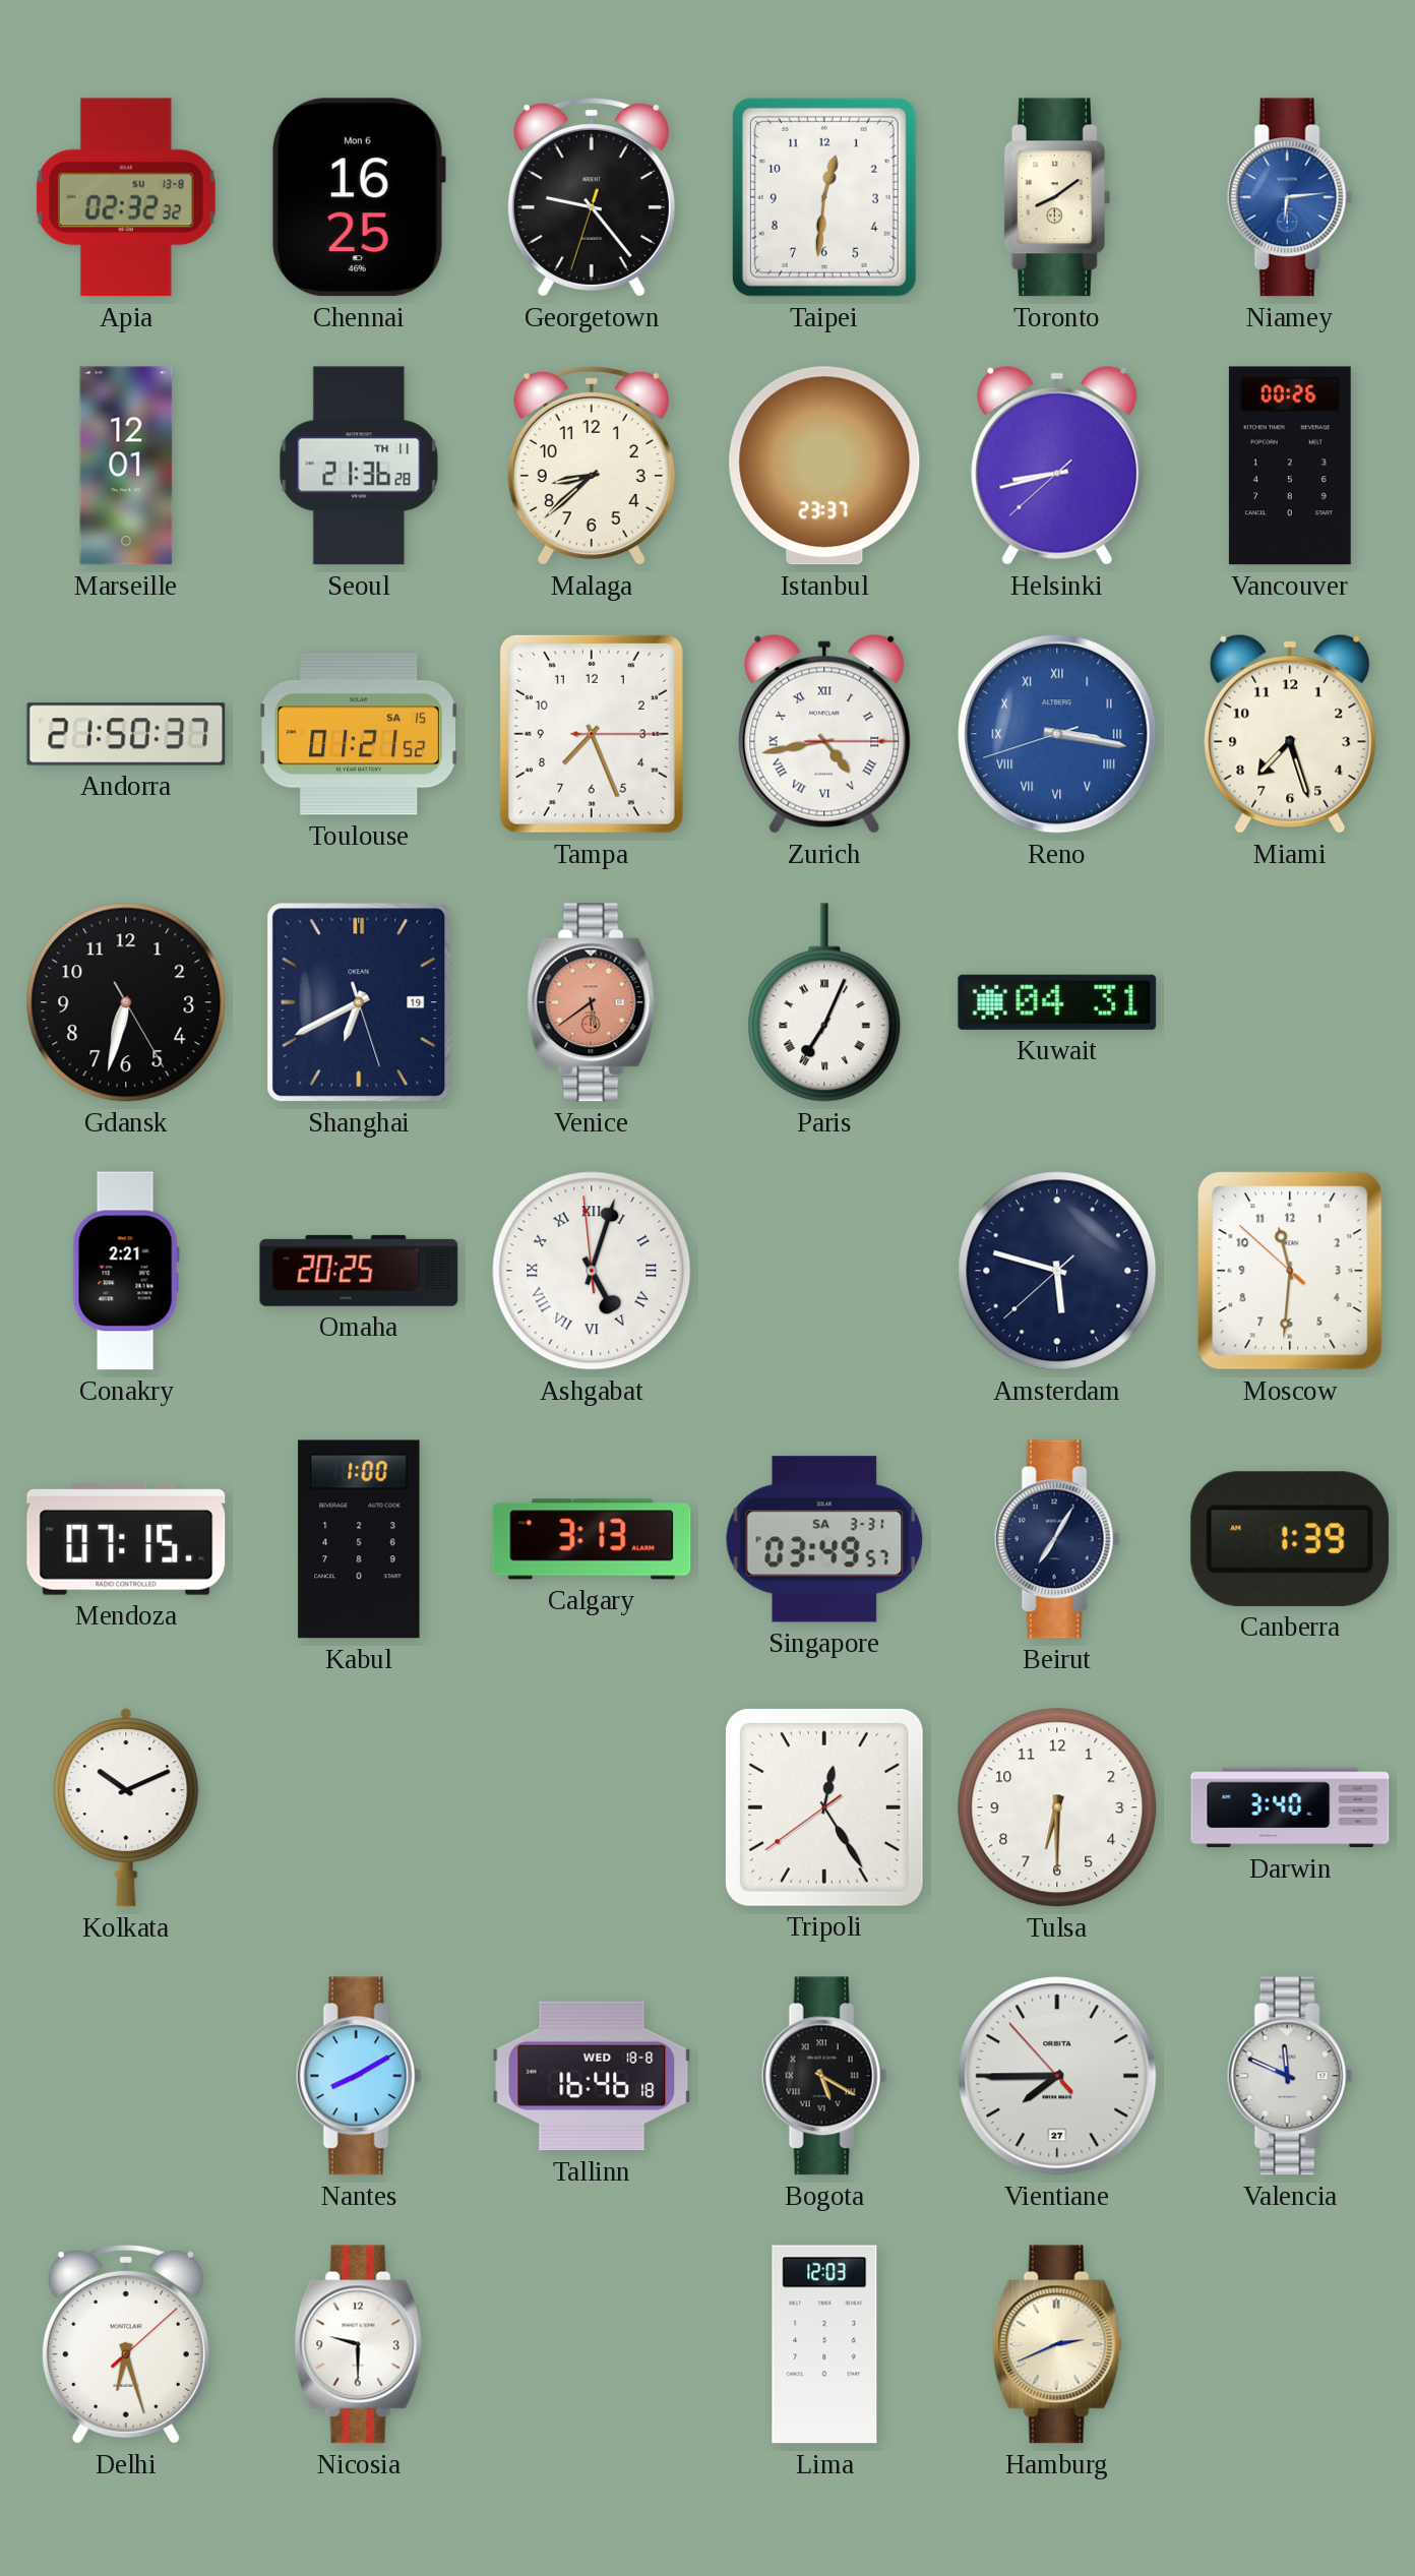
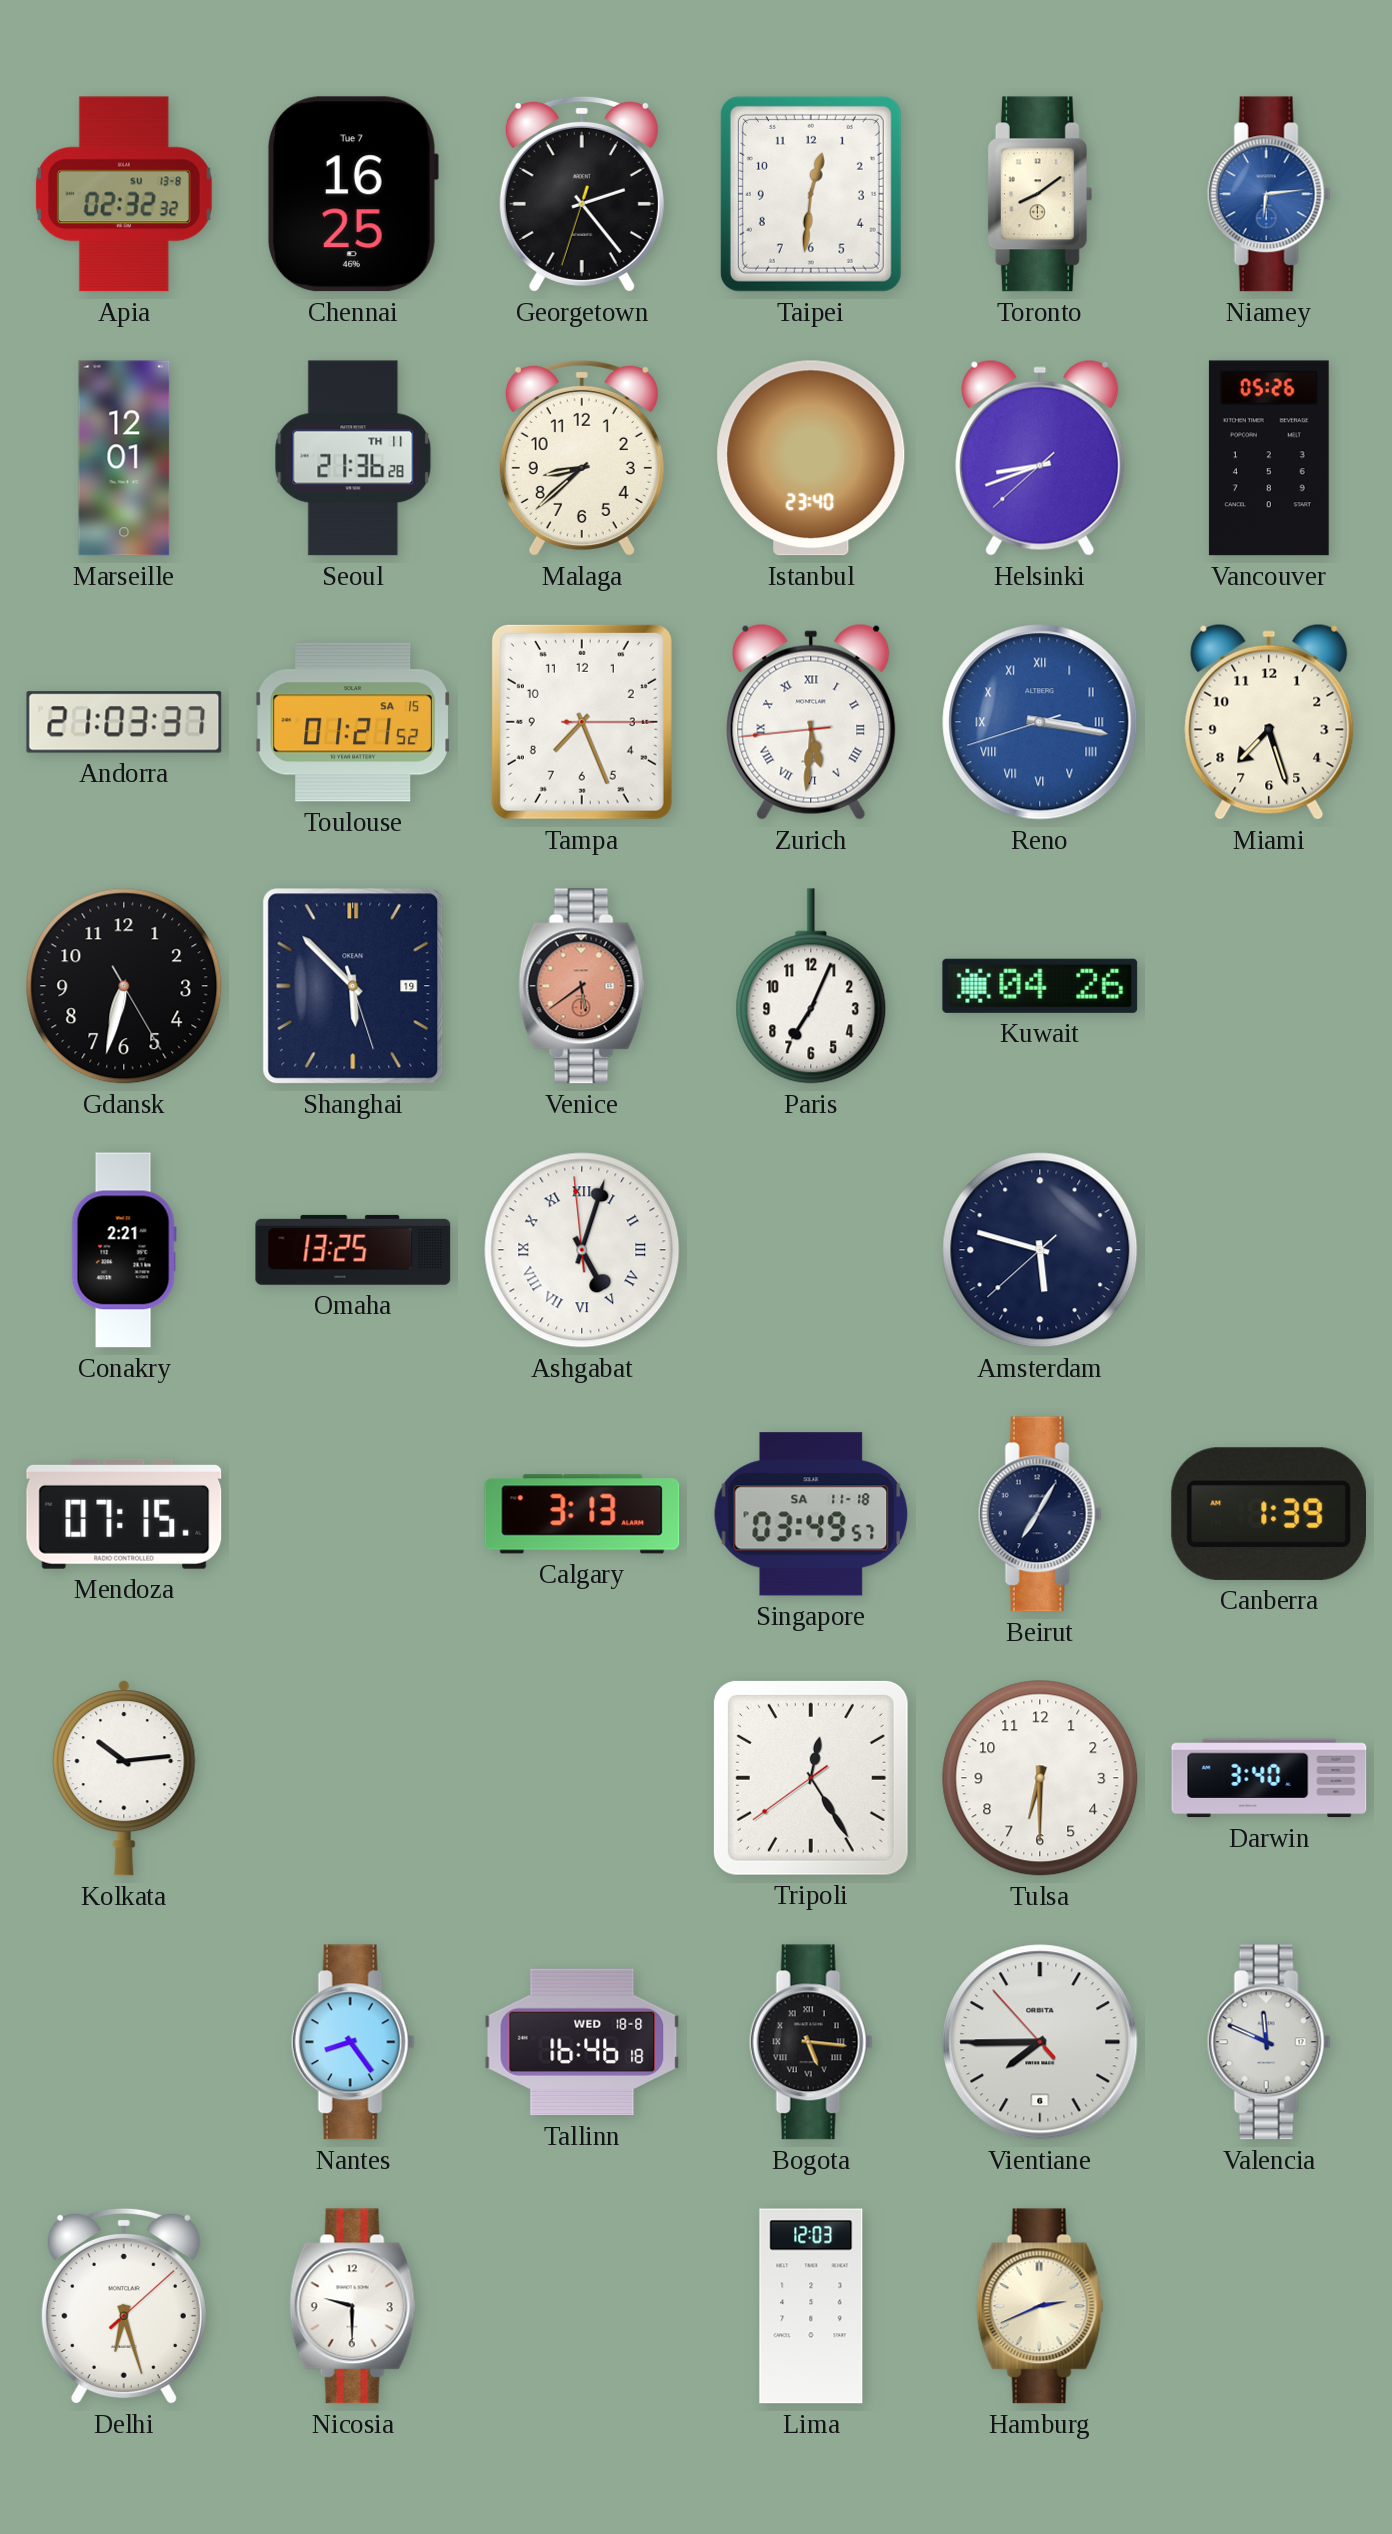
Chennai date: Mon 6 -> Tue 7
Georgetown: 9:23 -> 2:23
Istanbul: 23:37 -> 23:40
Helsinki: 8:42 -> 8:41
Vancouver: 00:26 -> 05:26
Andorra: 21:50 -> 21:03
Zurich: 4:43 -> 5:30
Shanghai: 6:40 -> 5:52
Paris numerals: Roman -> Arabic
Kuwait: 04:31 -> 04:26
Omaha: 20:25 -> 13:25
Moscow: 11:30 -> none
Kabul: 1:00 -> none
Singapore date: SA 3-31 -> SA 11-18
Kolkata: 10:11 -> 10:14
Nantes: 8:10 -> 8:24
Bogota: 5:20 -> 5:16
Vientiane date: 27 -> 6
